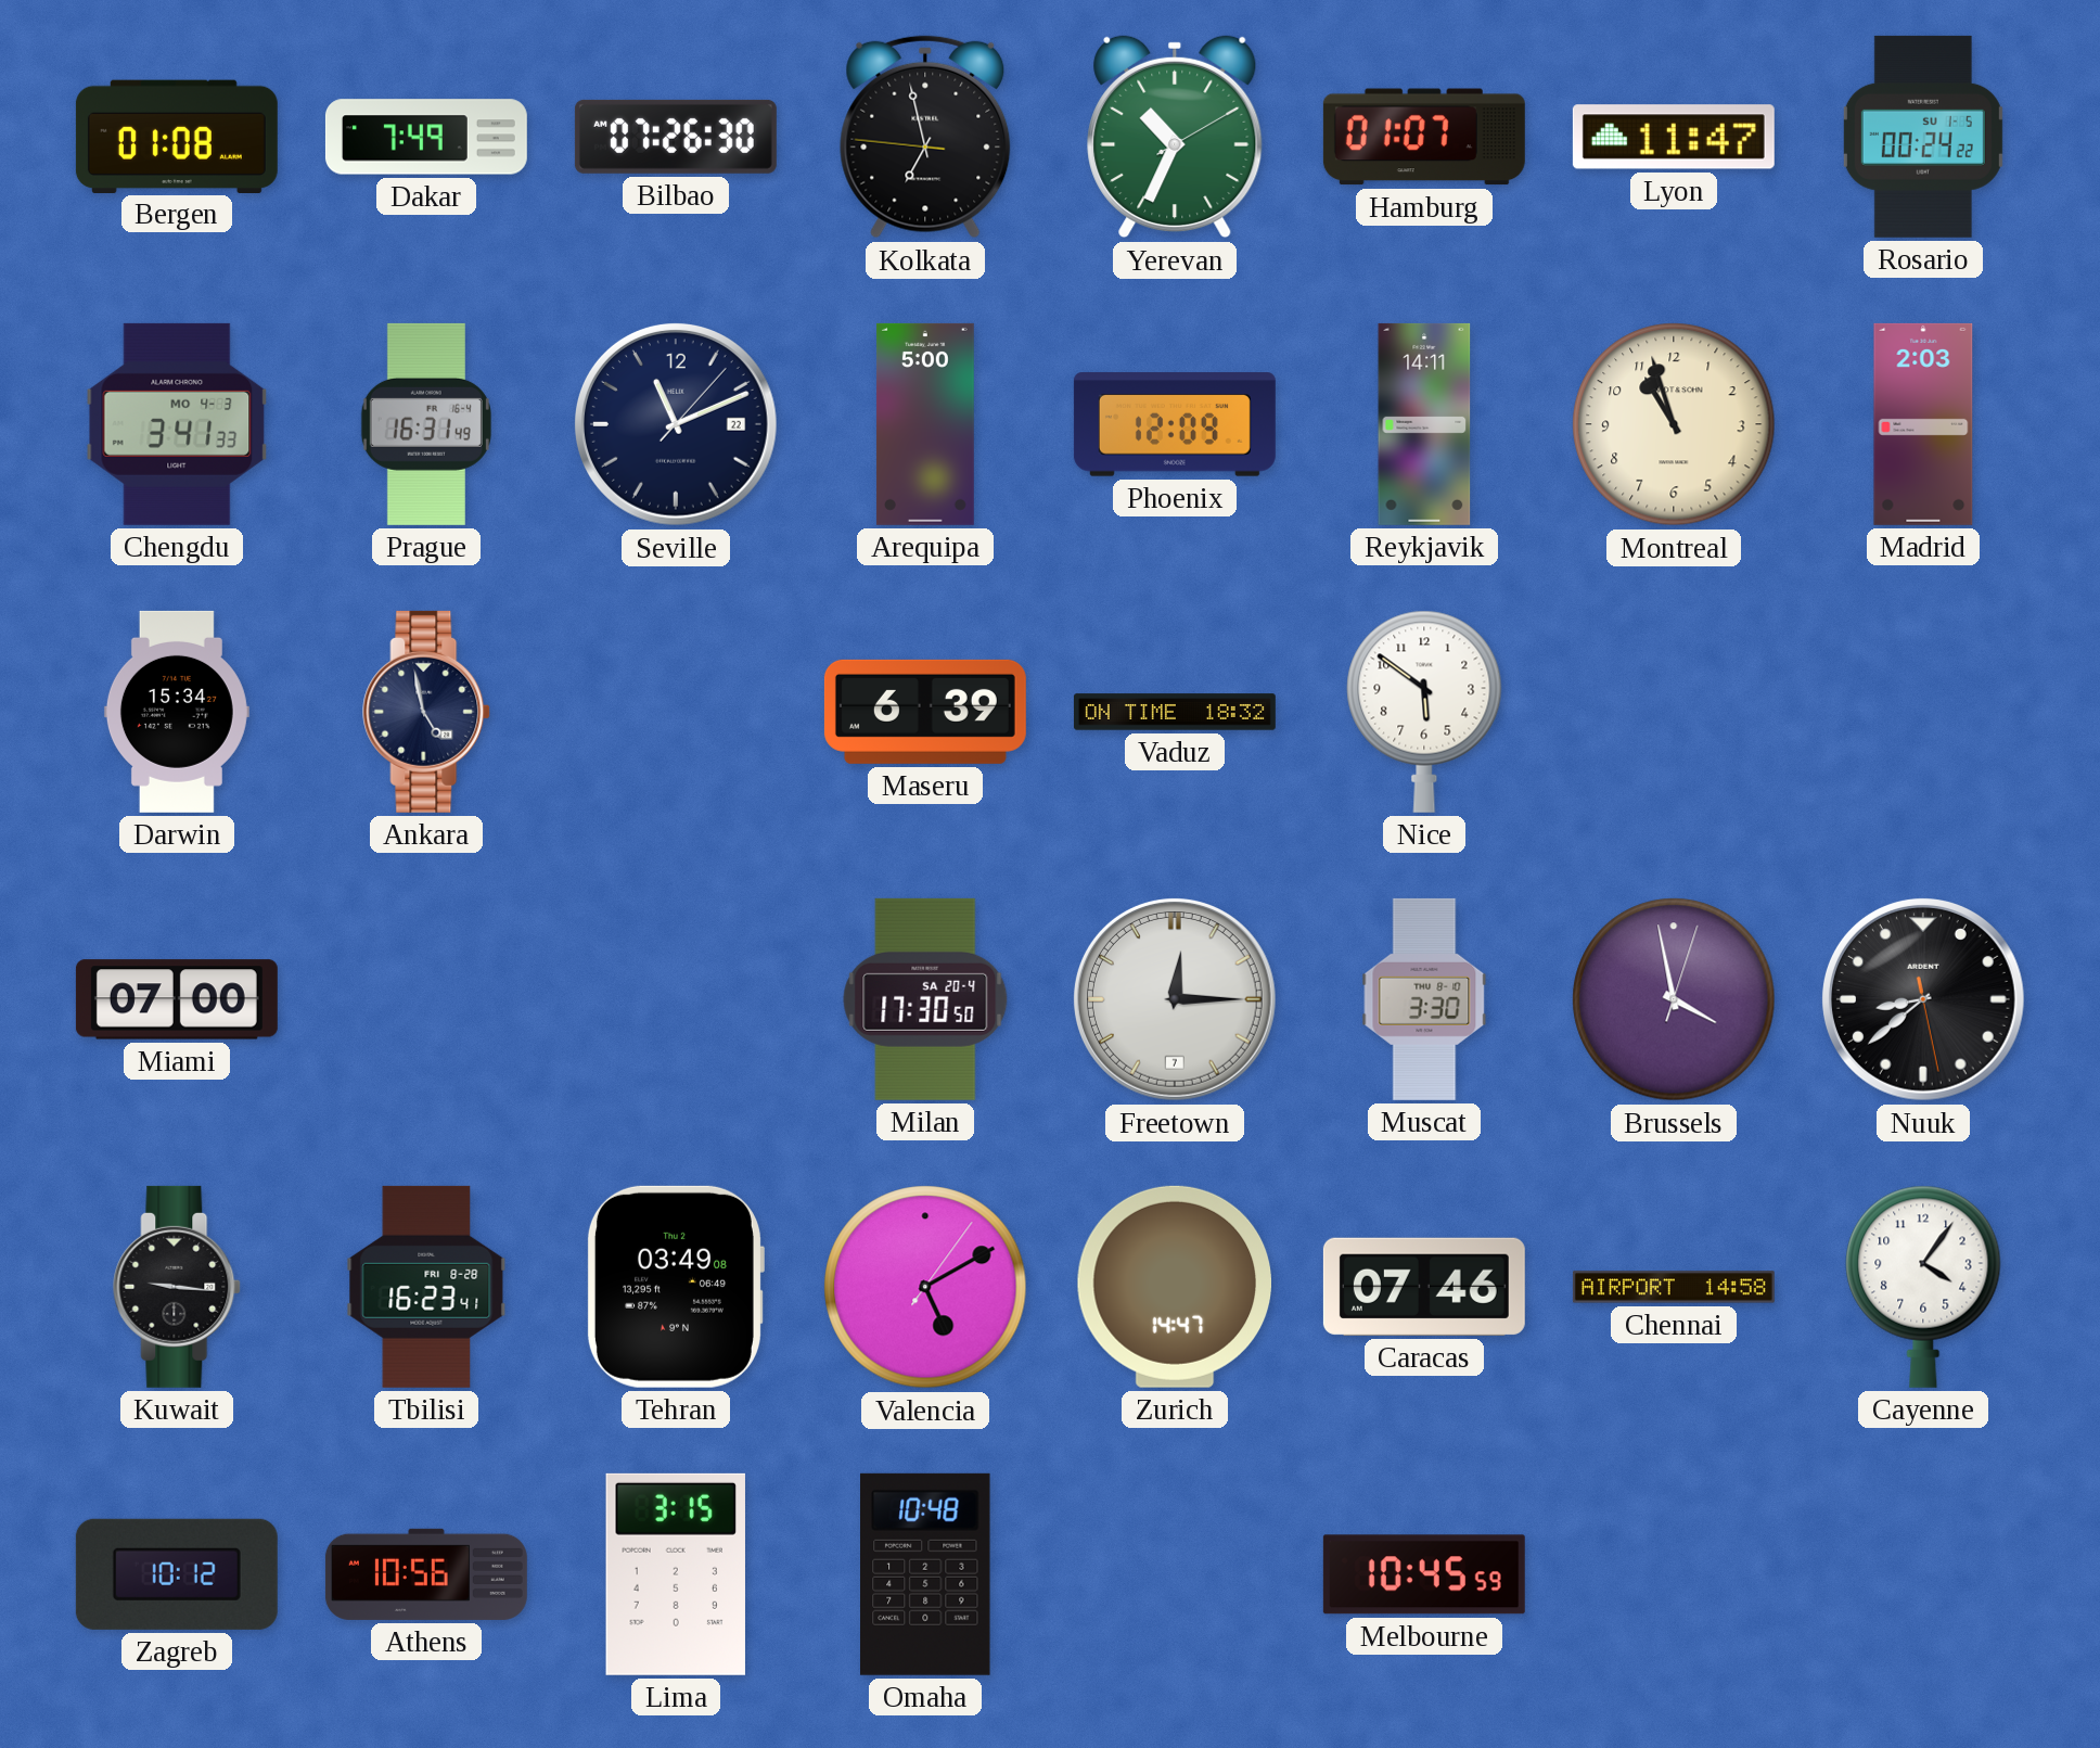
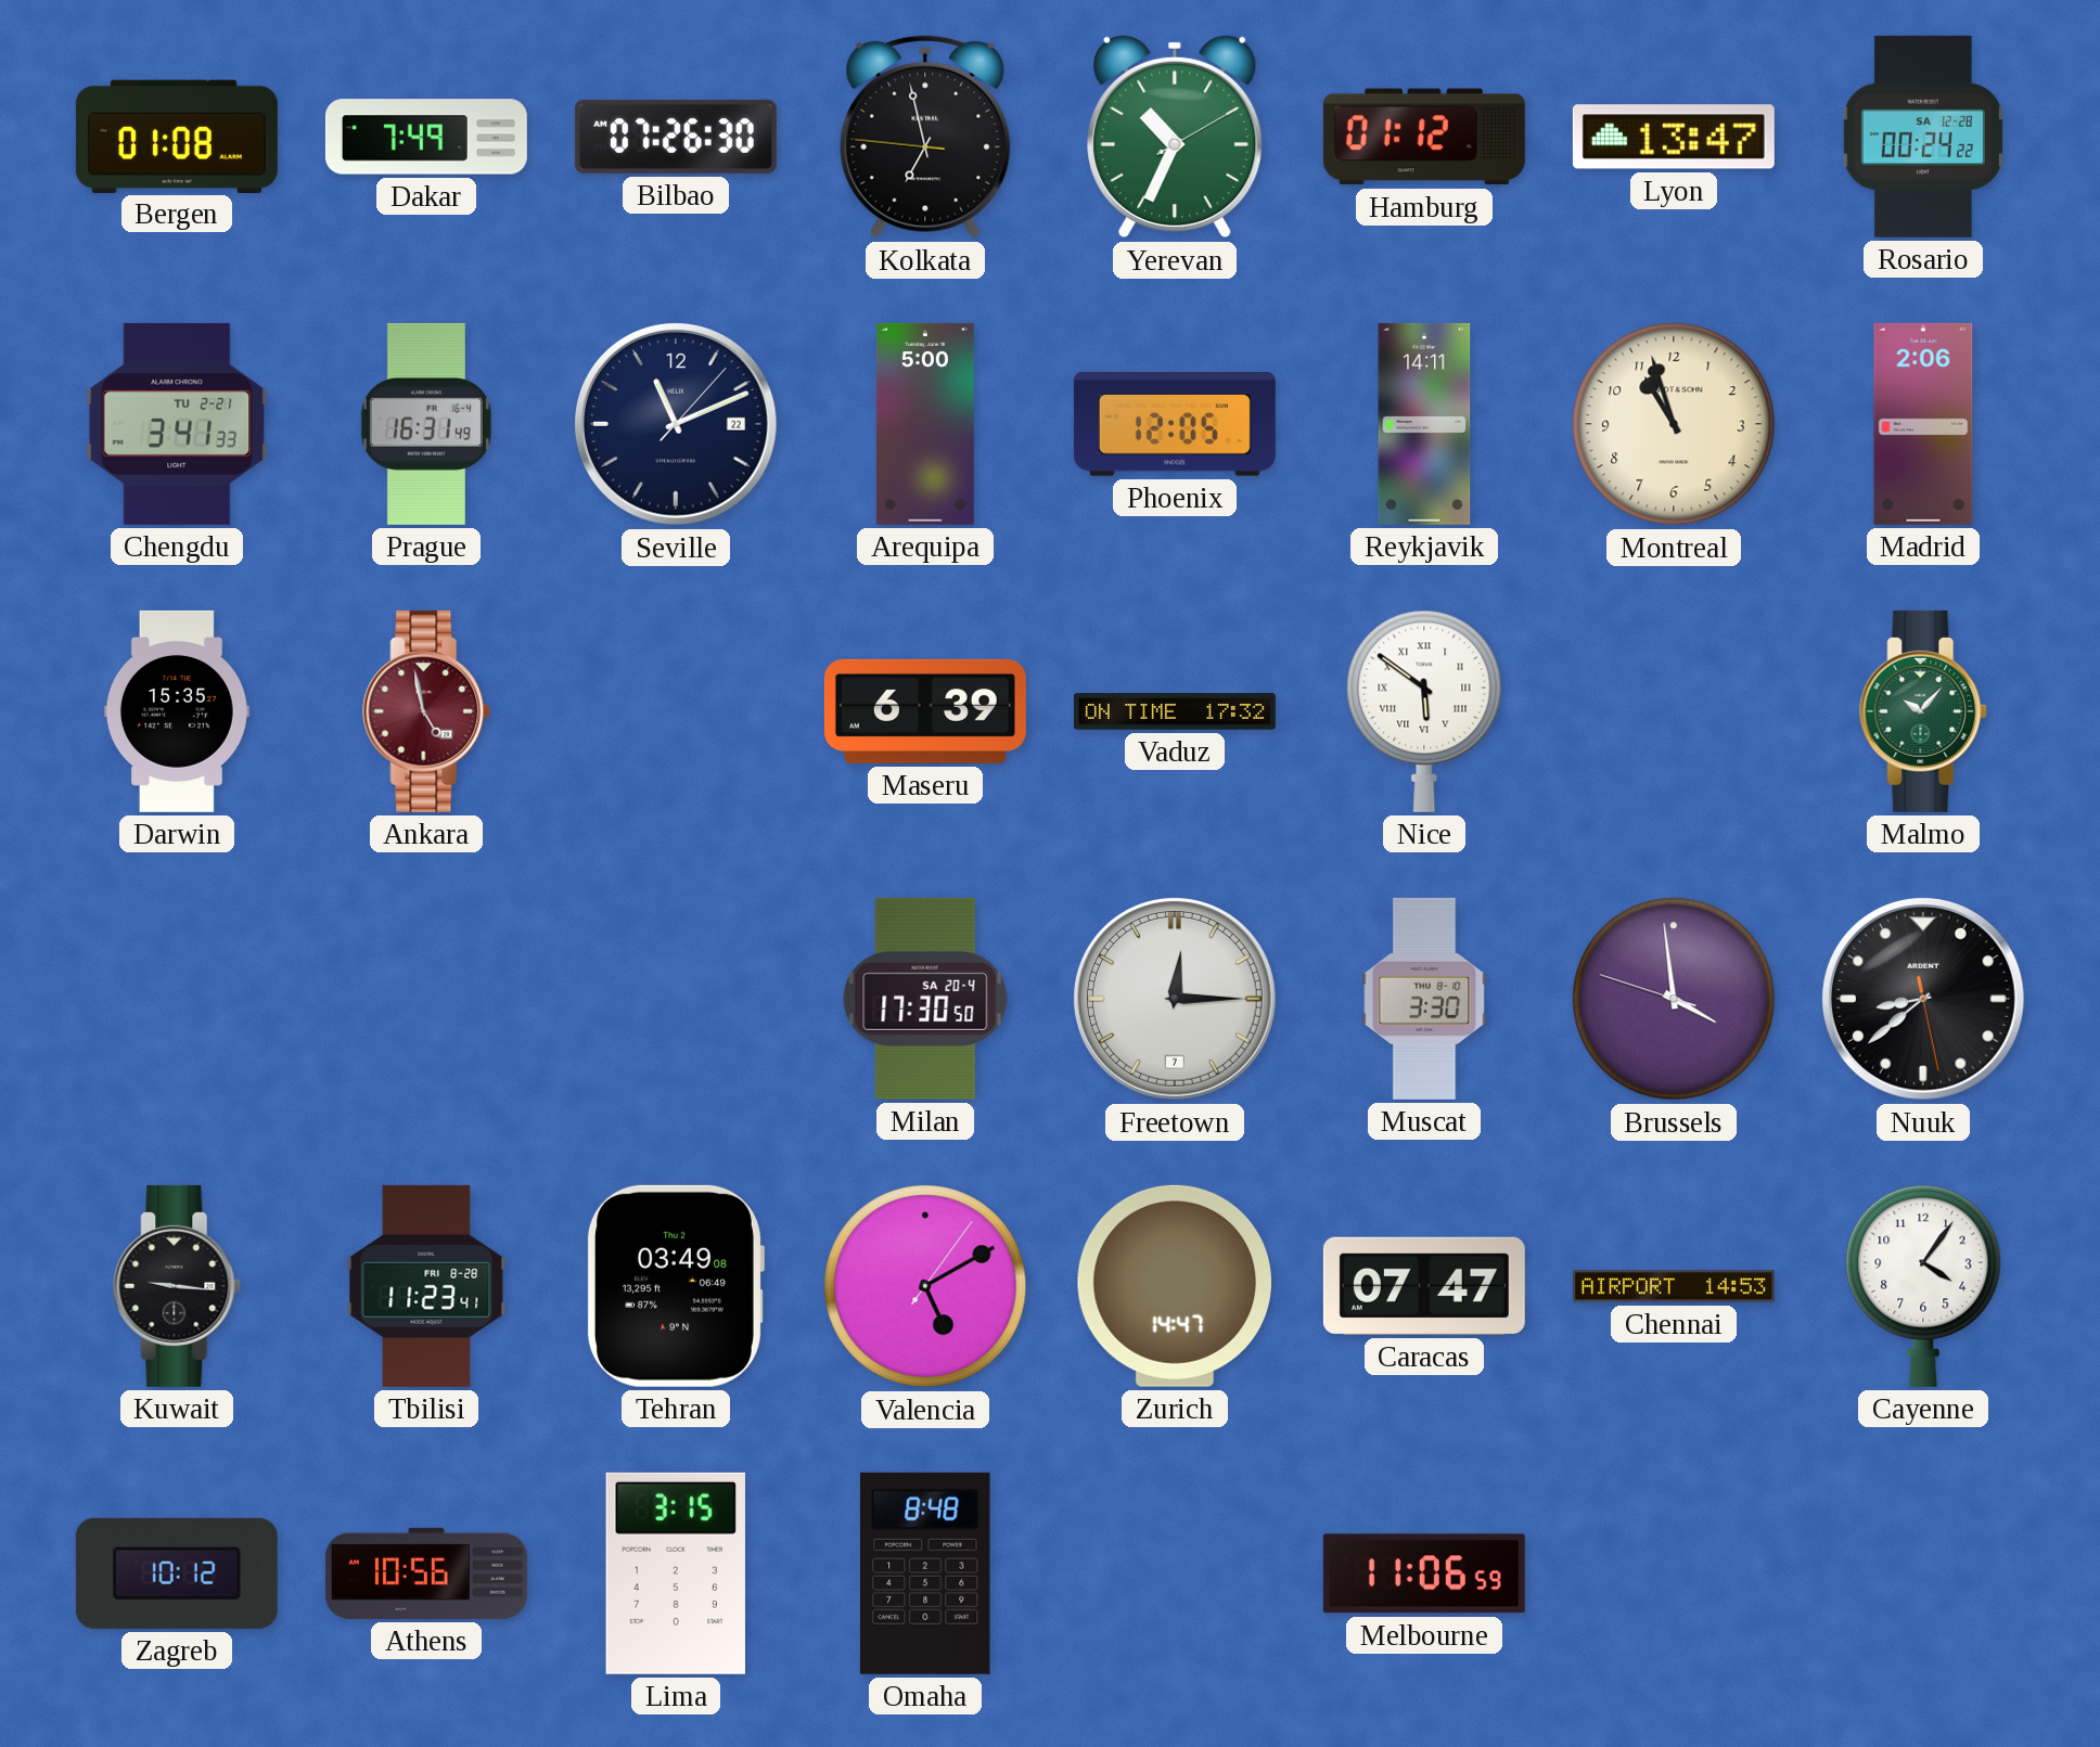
Hamburg: 01:07 -> 01:12
Lyon: 11:47 -> 13:47
Rosario date: SU 1-5 -> SA 12-28
Chengdu date: MO 4-3 -> TU 2-21
Phoenix: 12:09 -> 12:05
Madrid: 2:03 -> 2:06
Darwin: 15:34 -> 15:35
Ankara dial: navy -> burgundy
Vaduz: 18:32 -> 17:32
Nice numerals: Arabic -> Roman
Malmo: none -> 10:07
Miami: 07:00 -> none
Brussels: 3:58:03 -> 3:58:48
Tbilisi: 16:23 -> 11:23
Caracas: 07:46 -> 07:47
Chennai: 14:58 -> 14:53
Omaha: 10:48 -> 8:48
Melbourne: 10:45 -> 11:06
